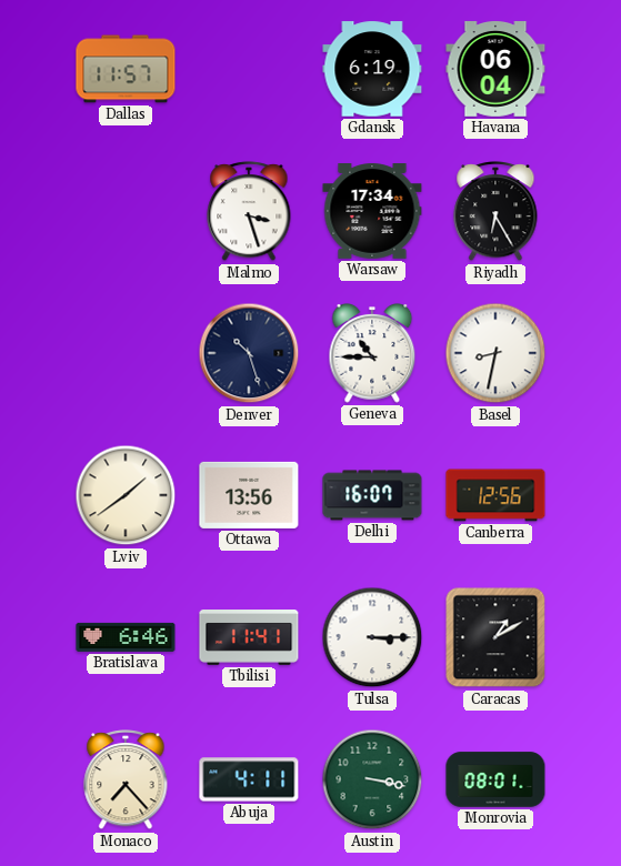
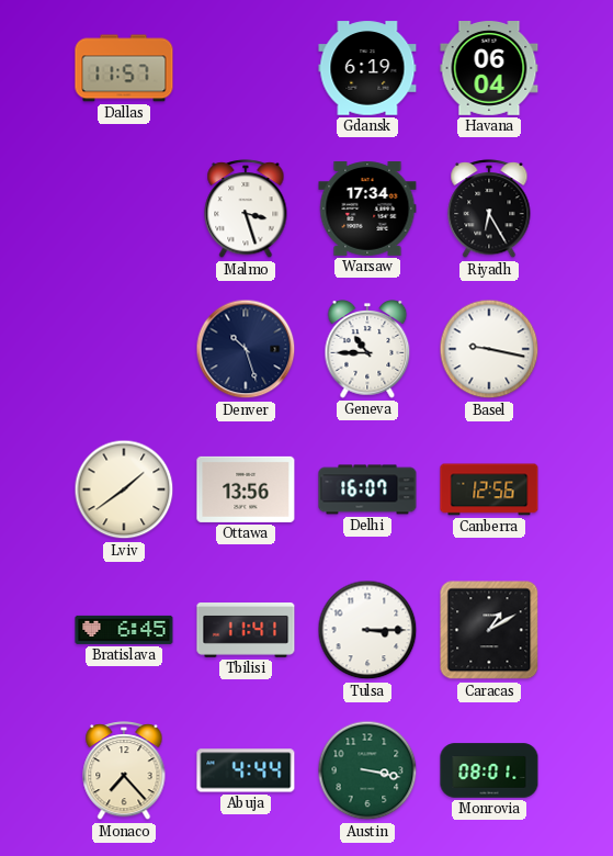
Basel: 8:32 -> 9:17
Bratislava: 6:46 -> 6:45
Abuja: 4:11 -> 4:44
